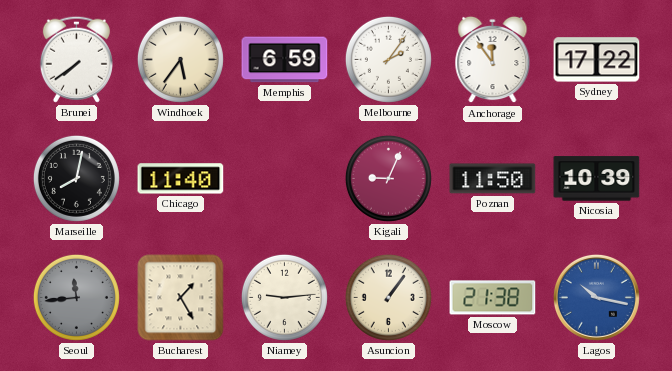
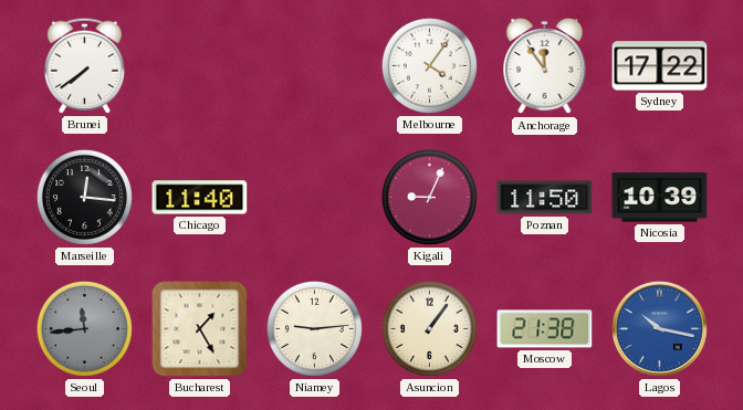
Windhoek: 5:36 -> none
Memphis: 6:59 -> none
Melbourne: 2:06 -> 4:06
Marseille: 8:02 -> 12:16
